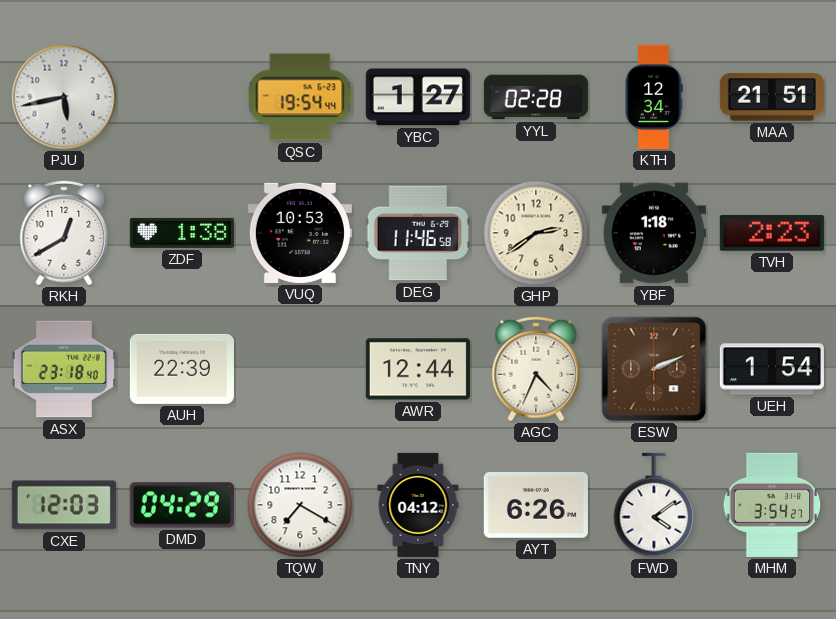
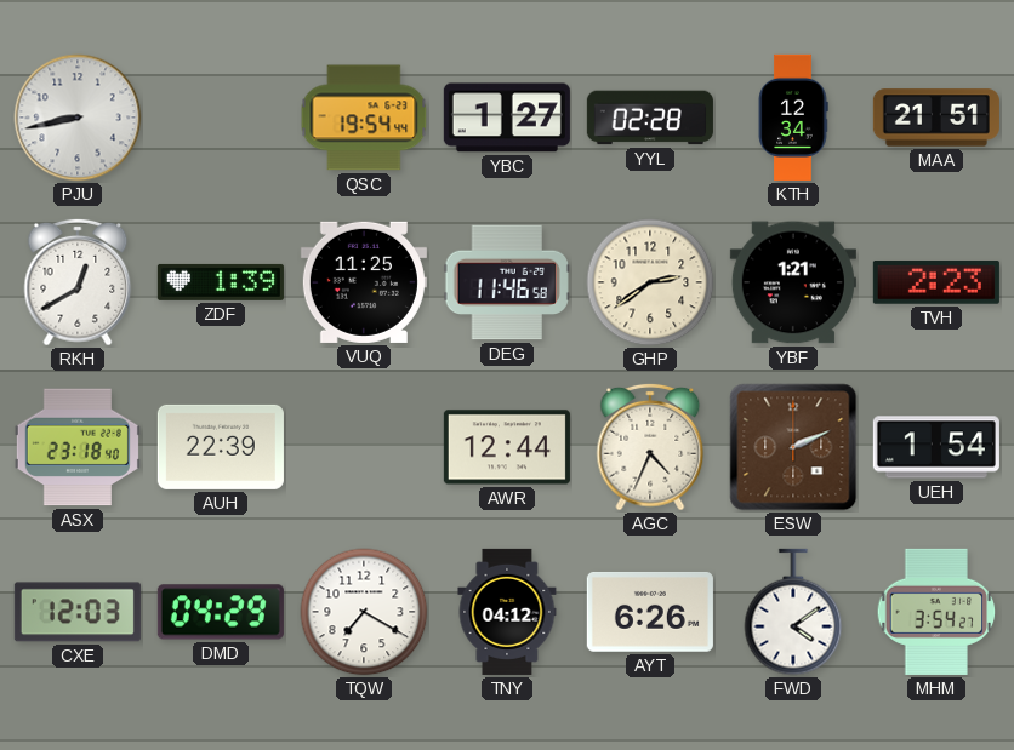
PJU: 5:43 -> 8:43
ZDF: 1:38 -> 1:39
VUQ: 10:53 -> 11:25
YBF: 1:18 -> 1:21
